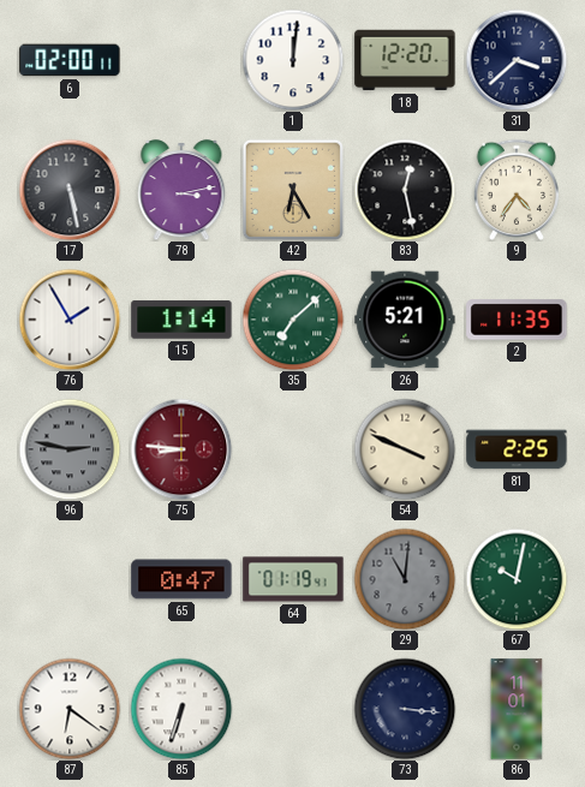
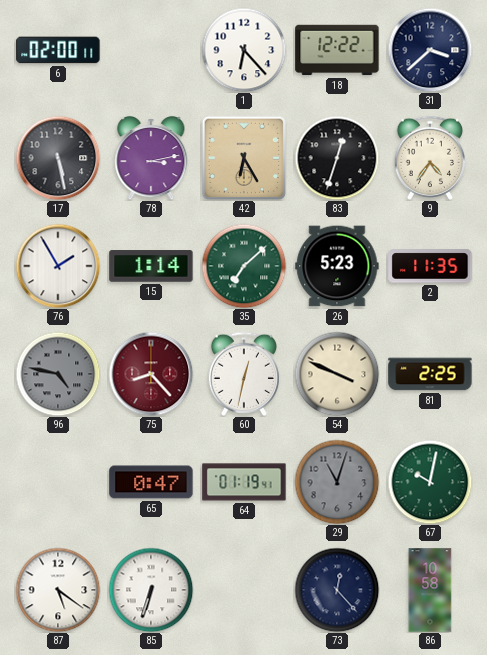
1: 12:01 -> 6:23
18: 12:20 -> 12:22
83: 12:28 -> 12:33
26: 5:21 -> 5:23
96: 2:47 -> 4:47
75: 8:46 -> 8:23
60: none -> 12:32
29: 11:01 -> 11:03
87: 6:21 -> 5:21
73: 3:16 -> 12:23
86: 11:01 -> 10:58
